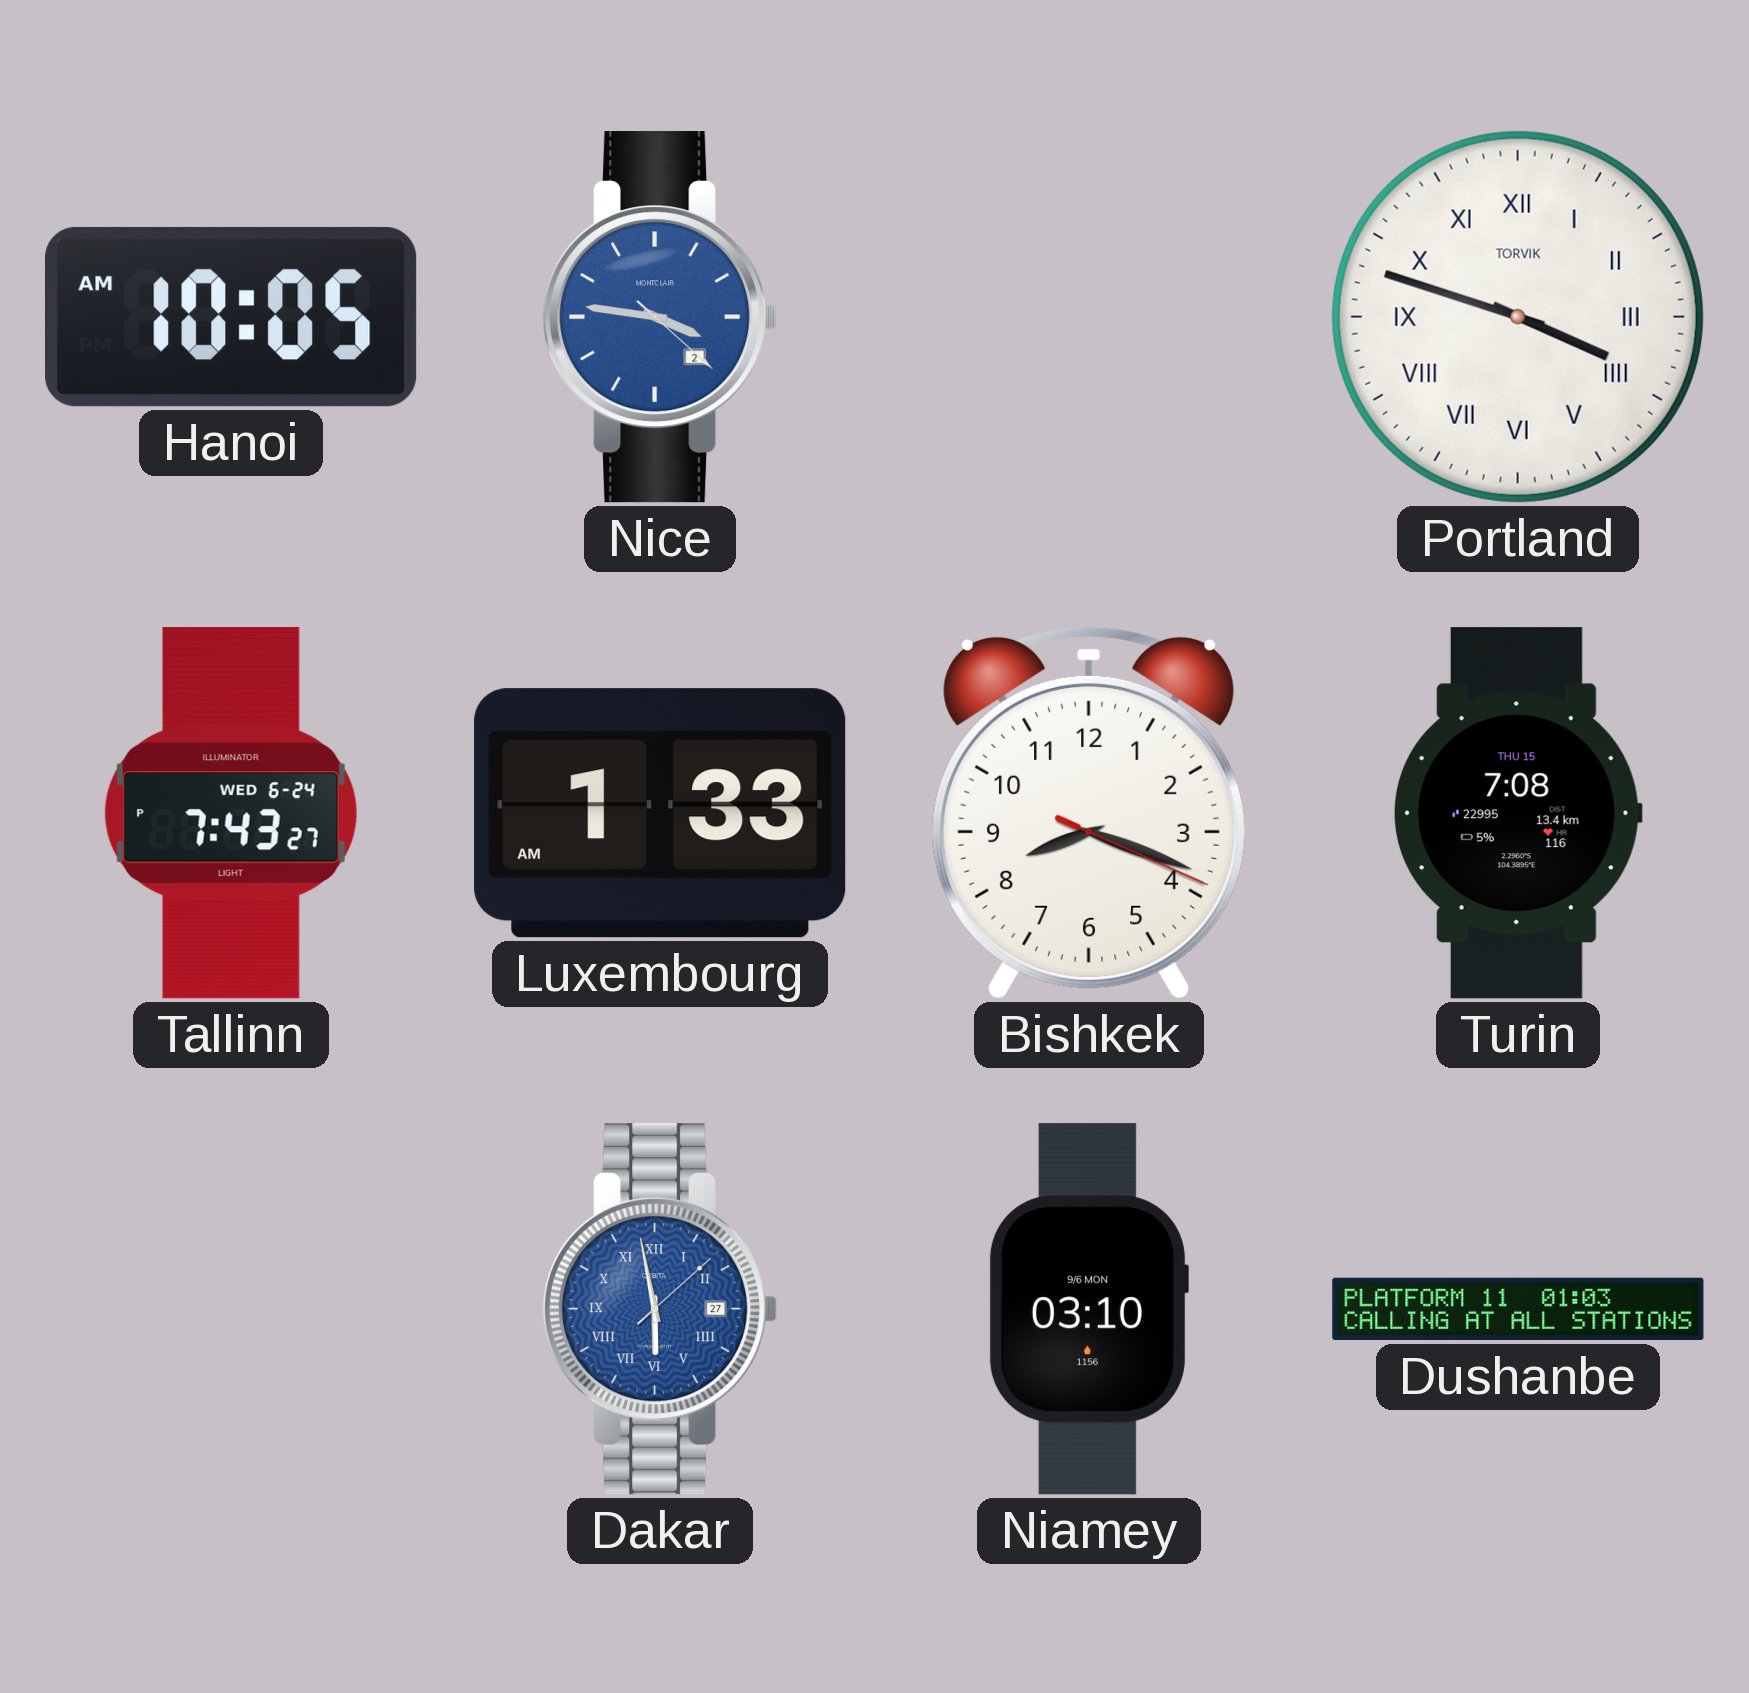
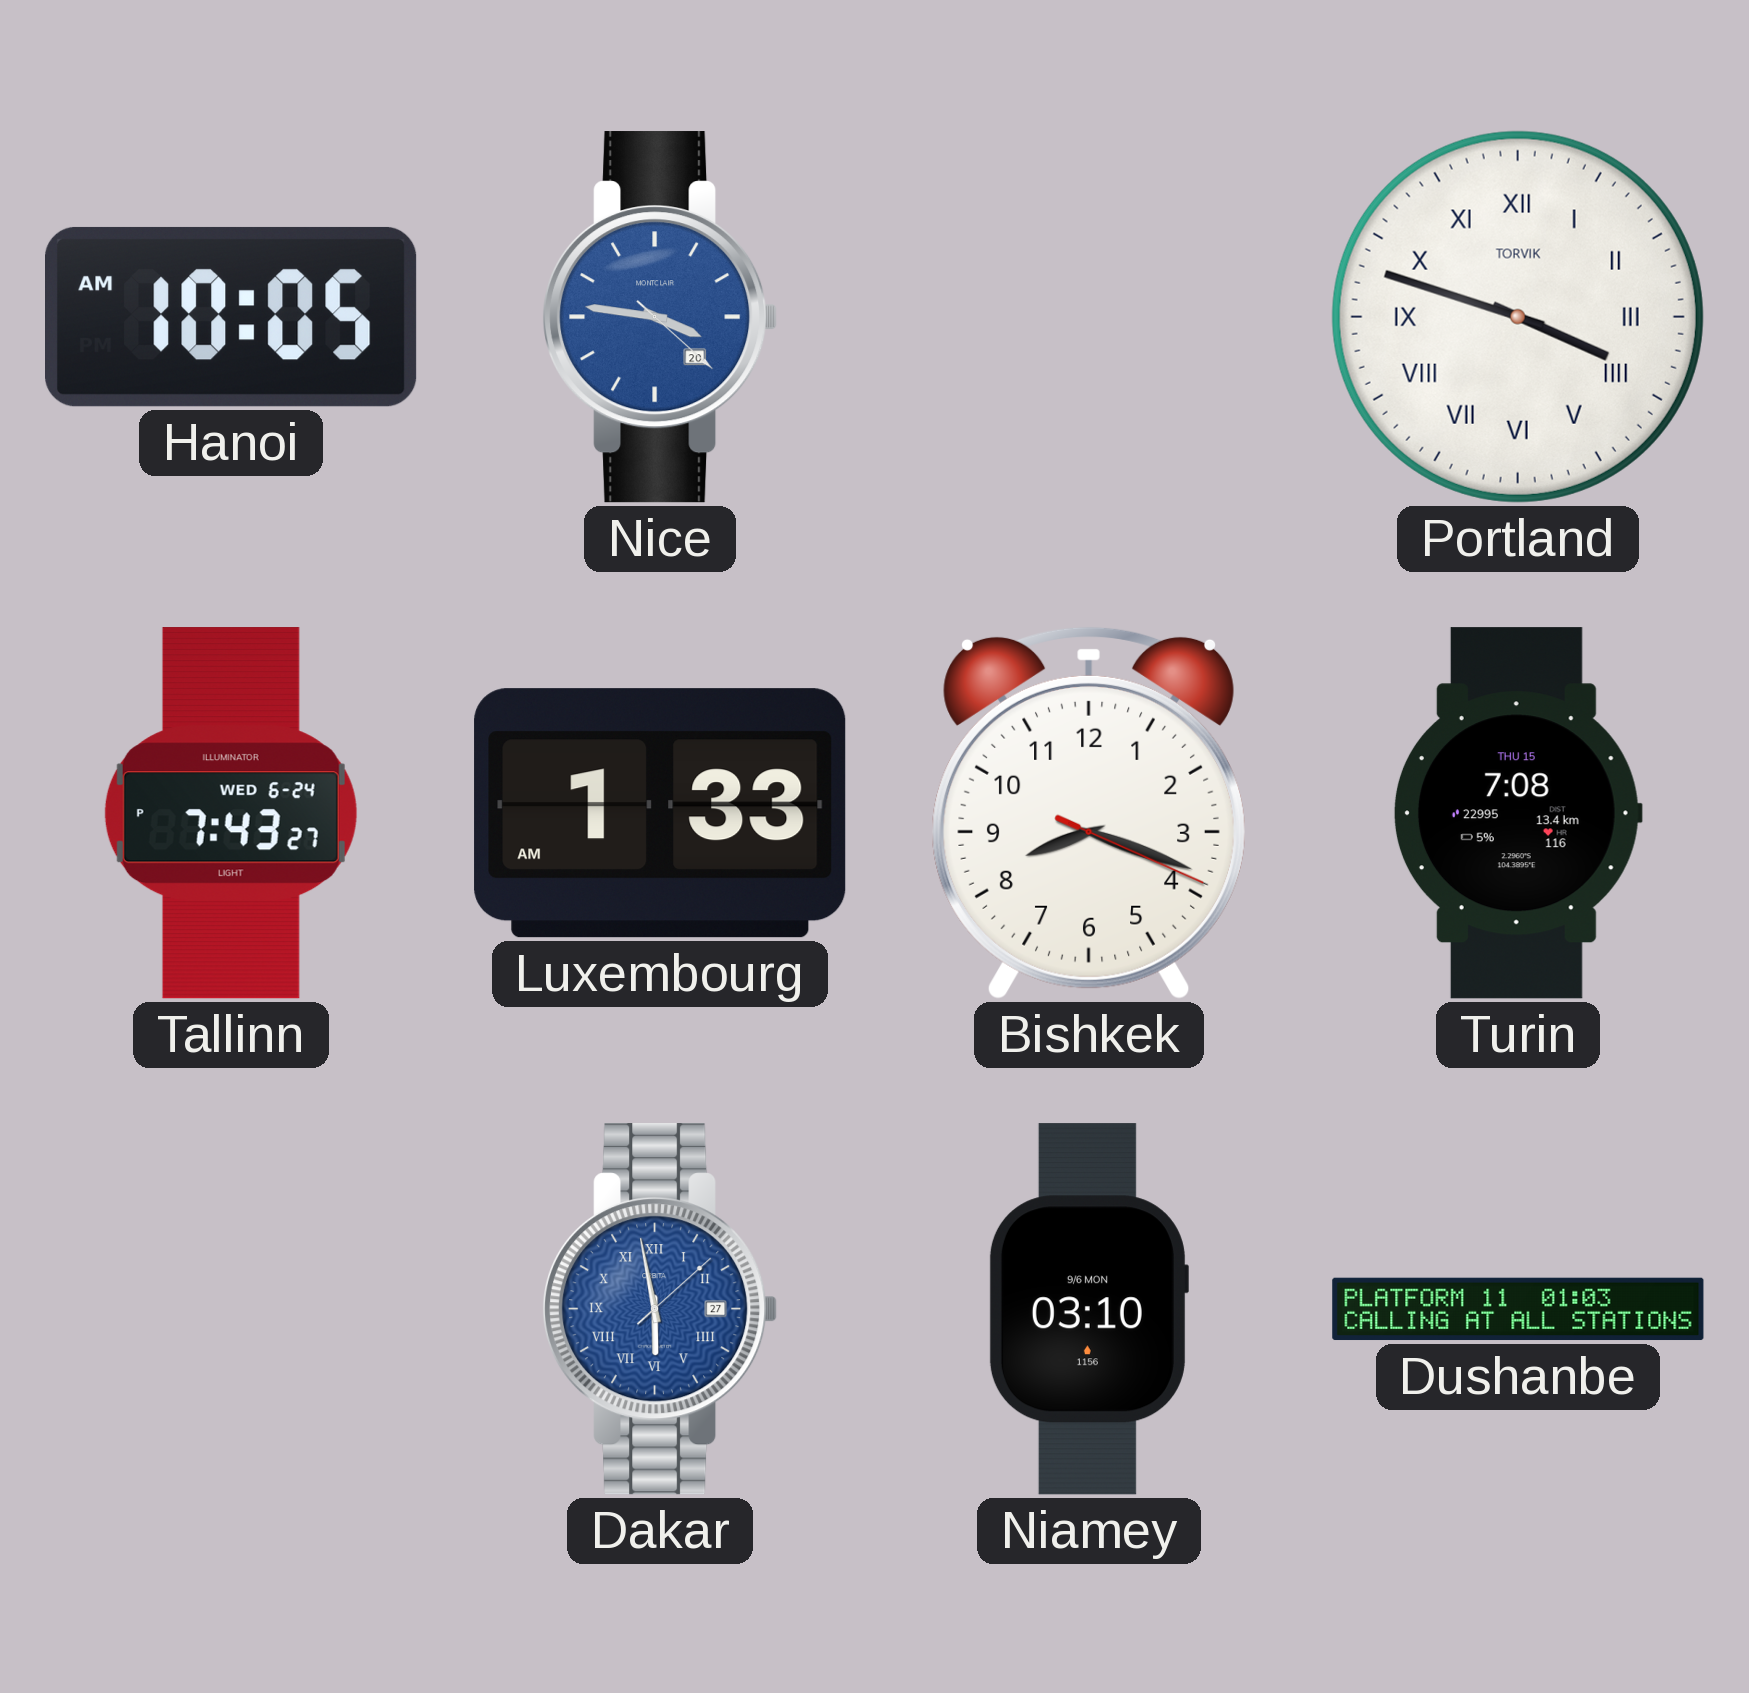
Nice date: 2 -> 20
